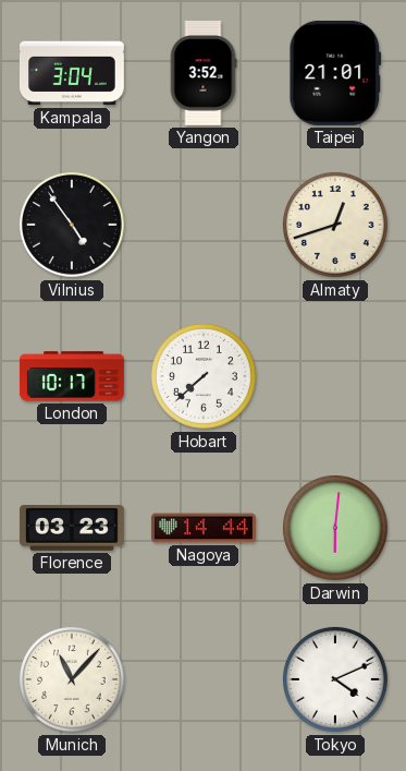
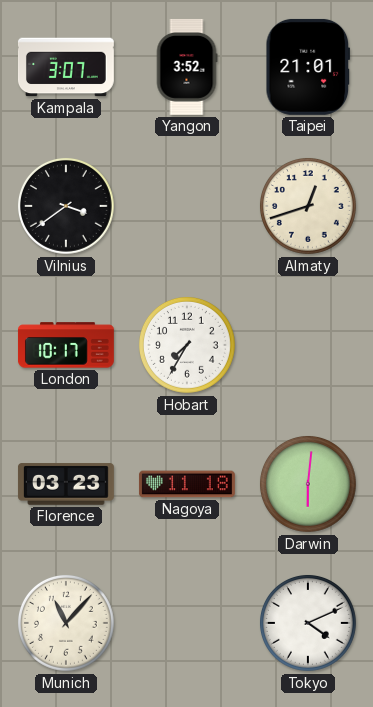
Kampala: 3:04 -> 3:07
Vilnius: 4:54 -> 3:39
Hobart: 7:38 -> 7:35
Nagoya: 14:44 -> 11:18
